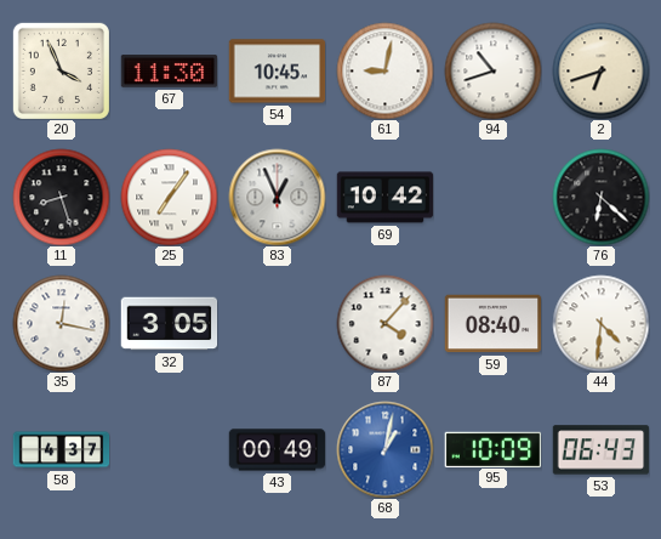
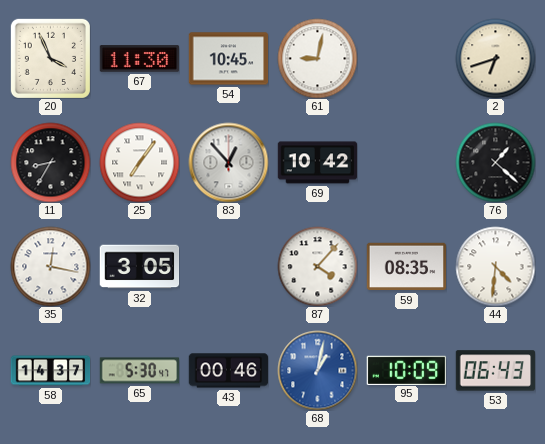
94: 10:42 -> none
11: 8:27 -> 8:35
83: 12:56 -> 12:53
76: 6:22 -> 1:22
59: 08:40 -> 08:35
58: 4:37 -> 14:37
65: none -> 5:30
43: 00:49 -> 00:46
